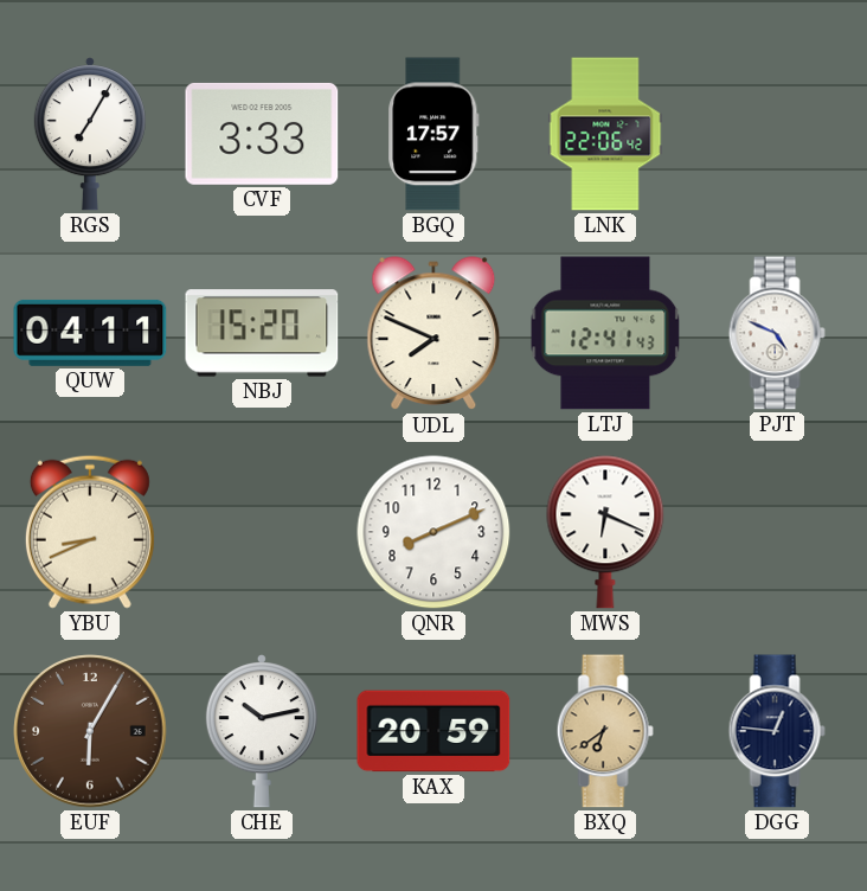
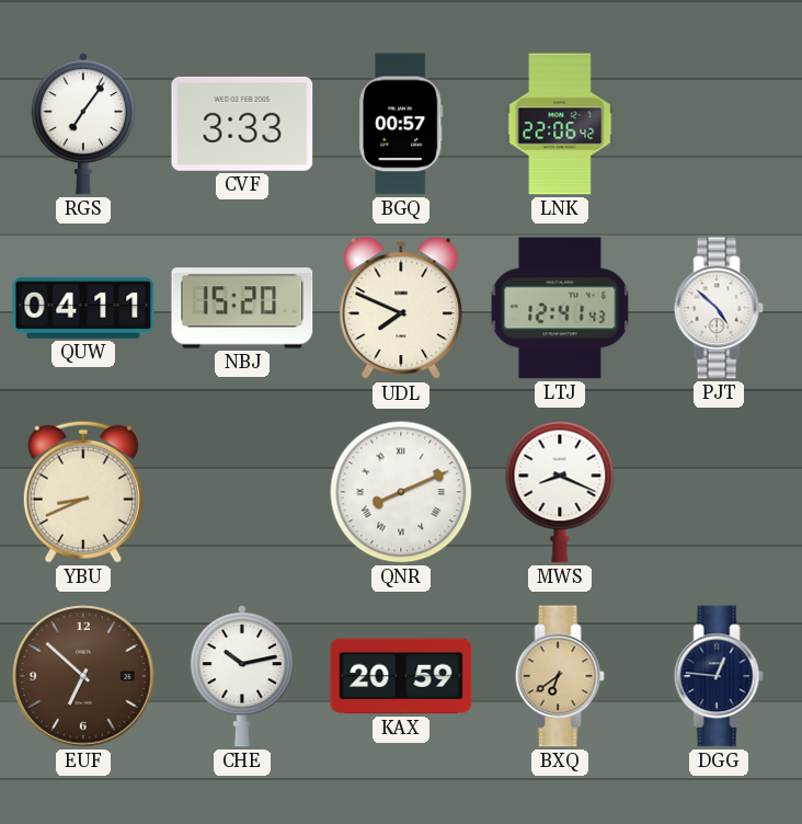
RGS: 7:05 -> 7:06
BGQ: 17:57 -> 00:57
PJT: 4:49 -> 4:52
QNR numerals: Arabic -> Roman
MWS: 6:19 -> 8:19
EUF: 6:05 -> 6:52
